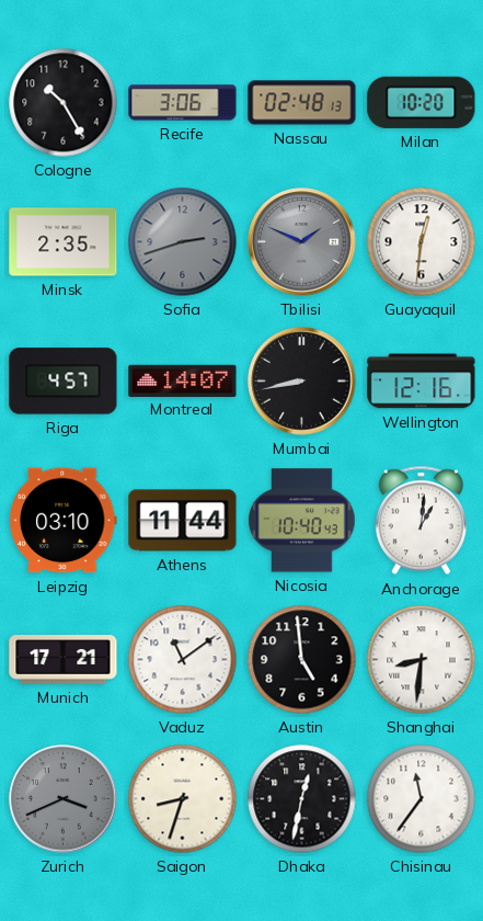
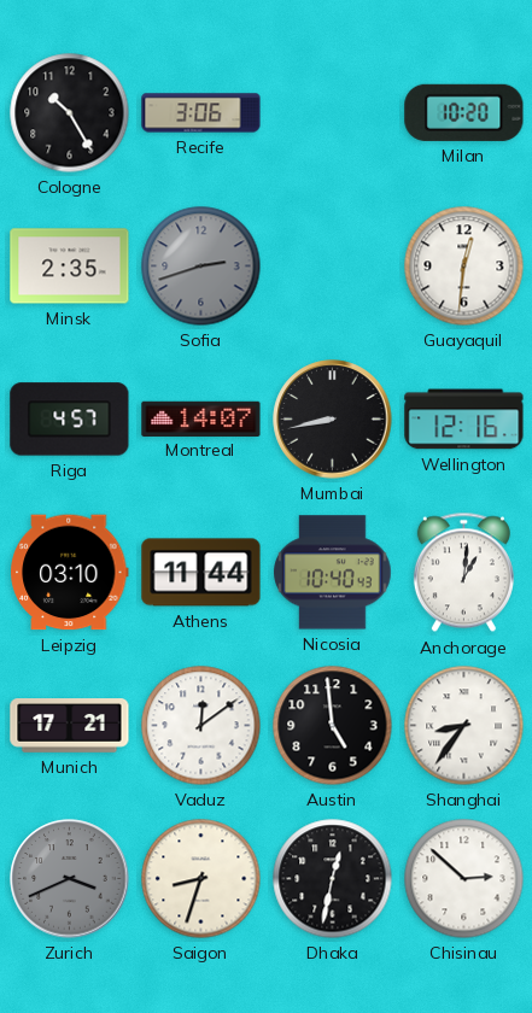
Nassau: 02:48 -> none
Tbilisi: 1:49 -> none
Vaduz: 11:09 -> 12:09
Shanghai: 8:31 -> 8:36
Chisinau: 11:36 -> 2:52
